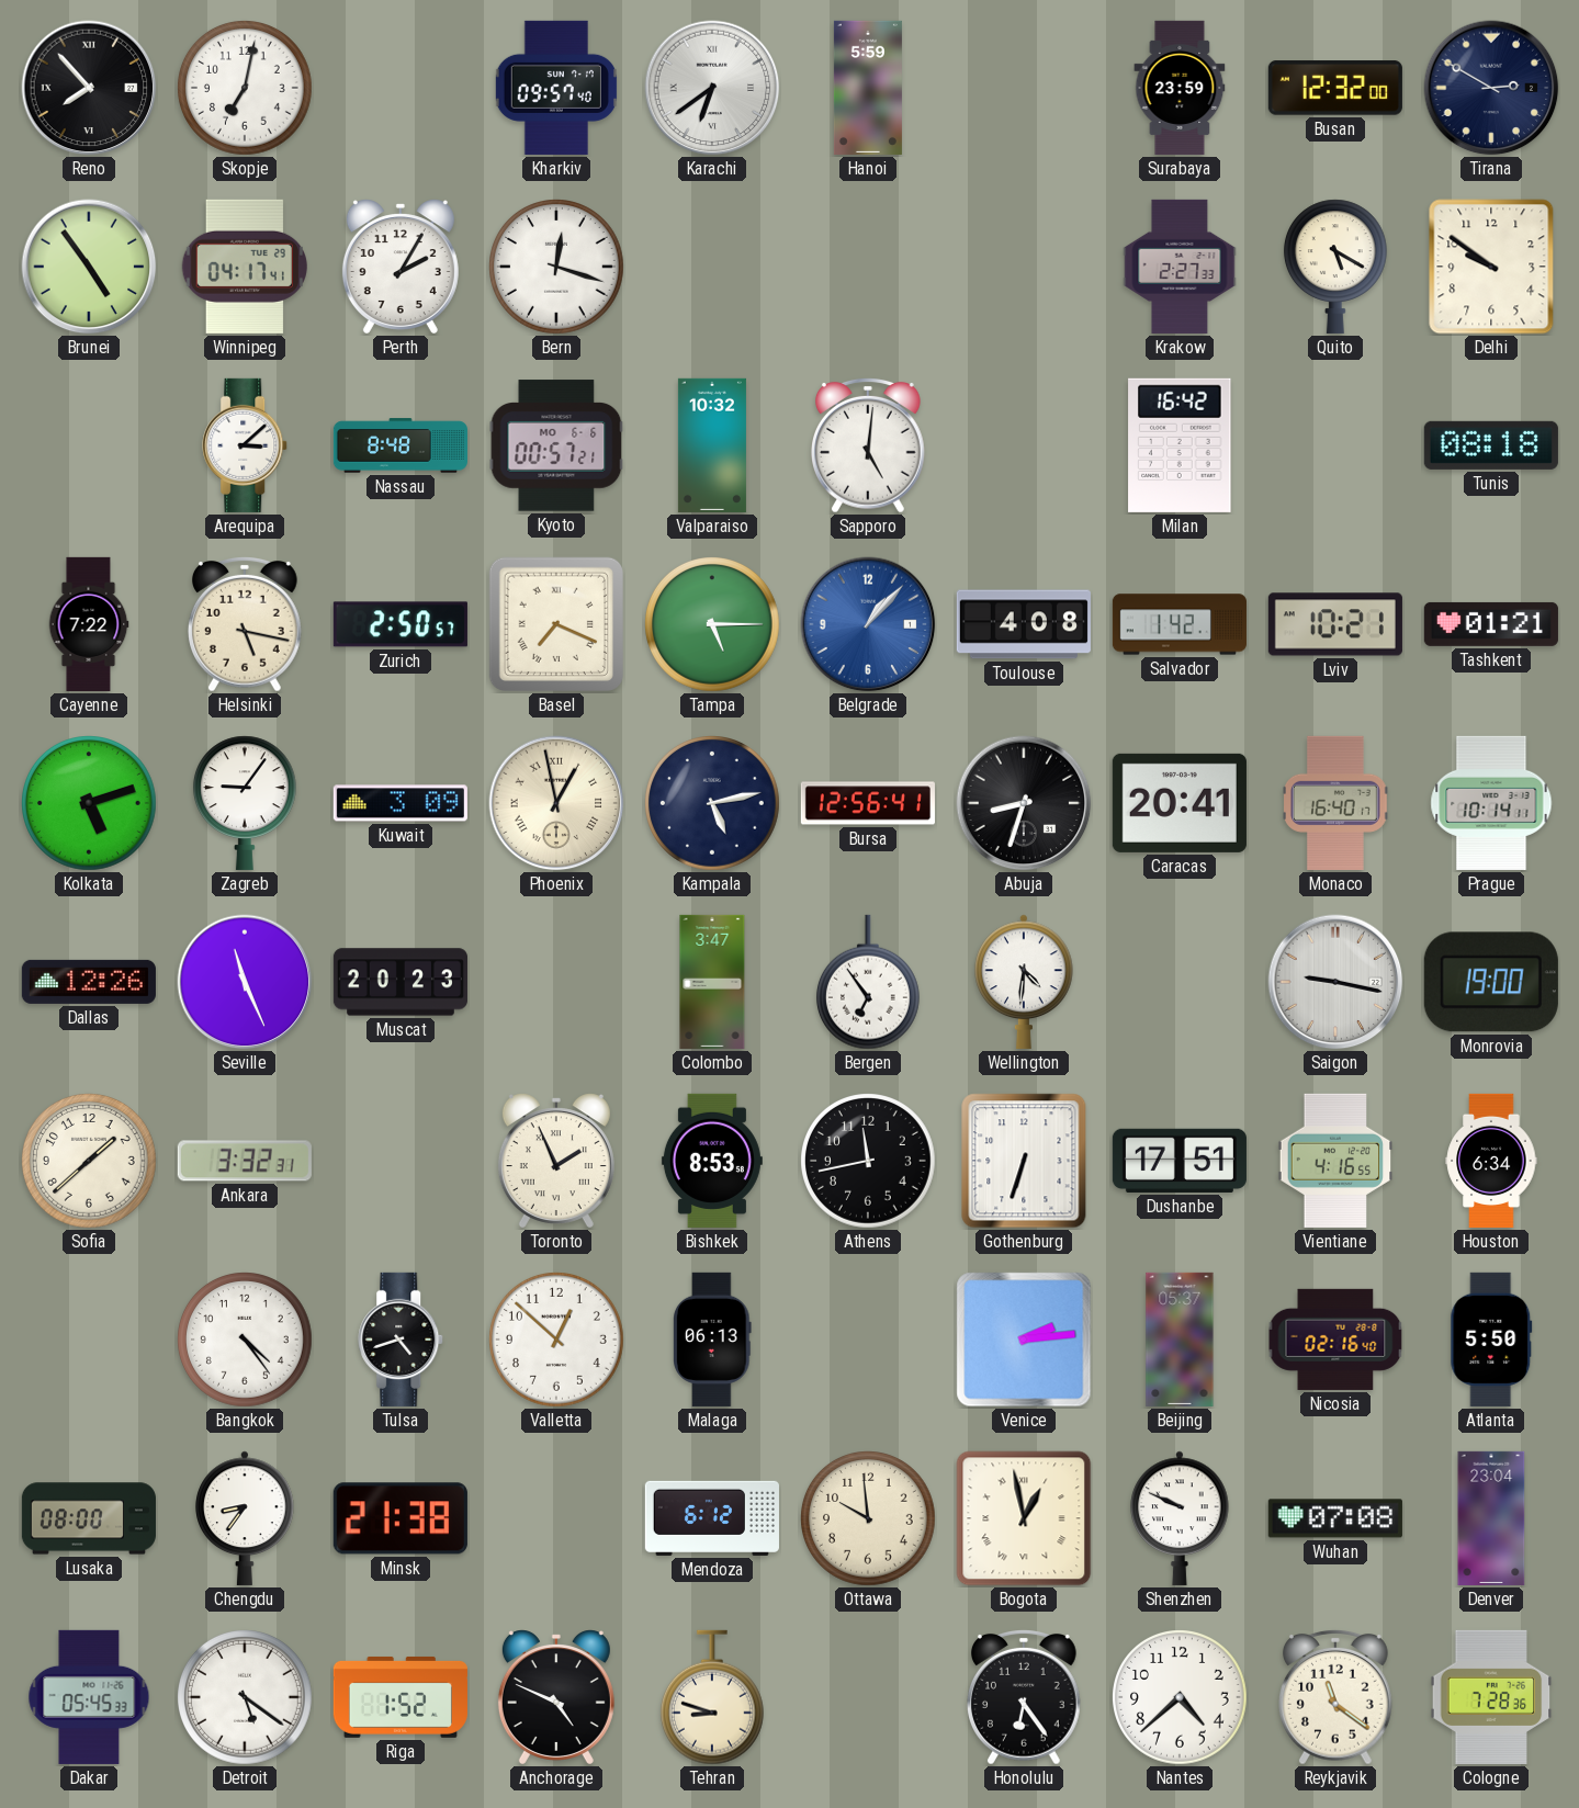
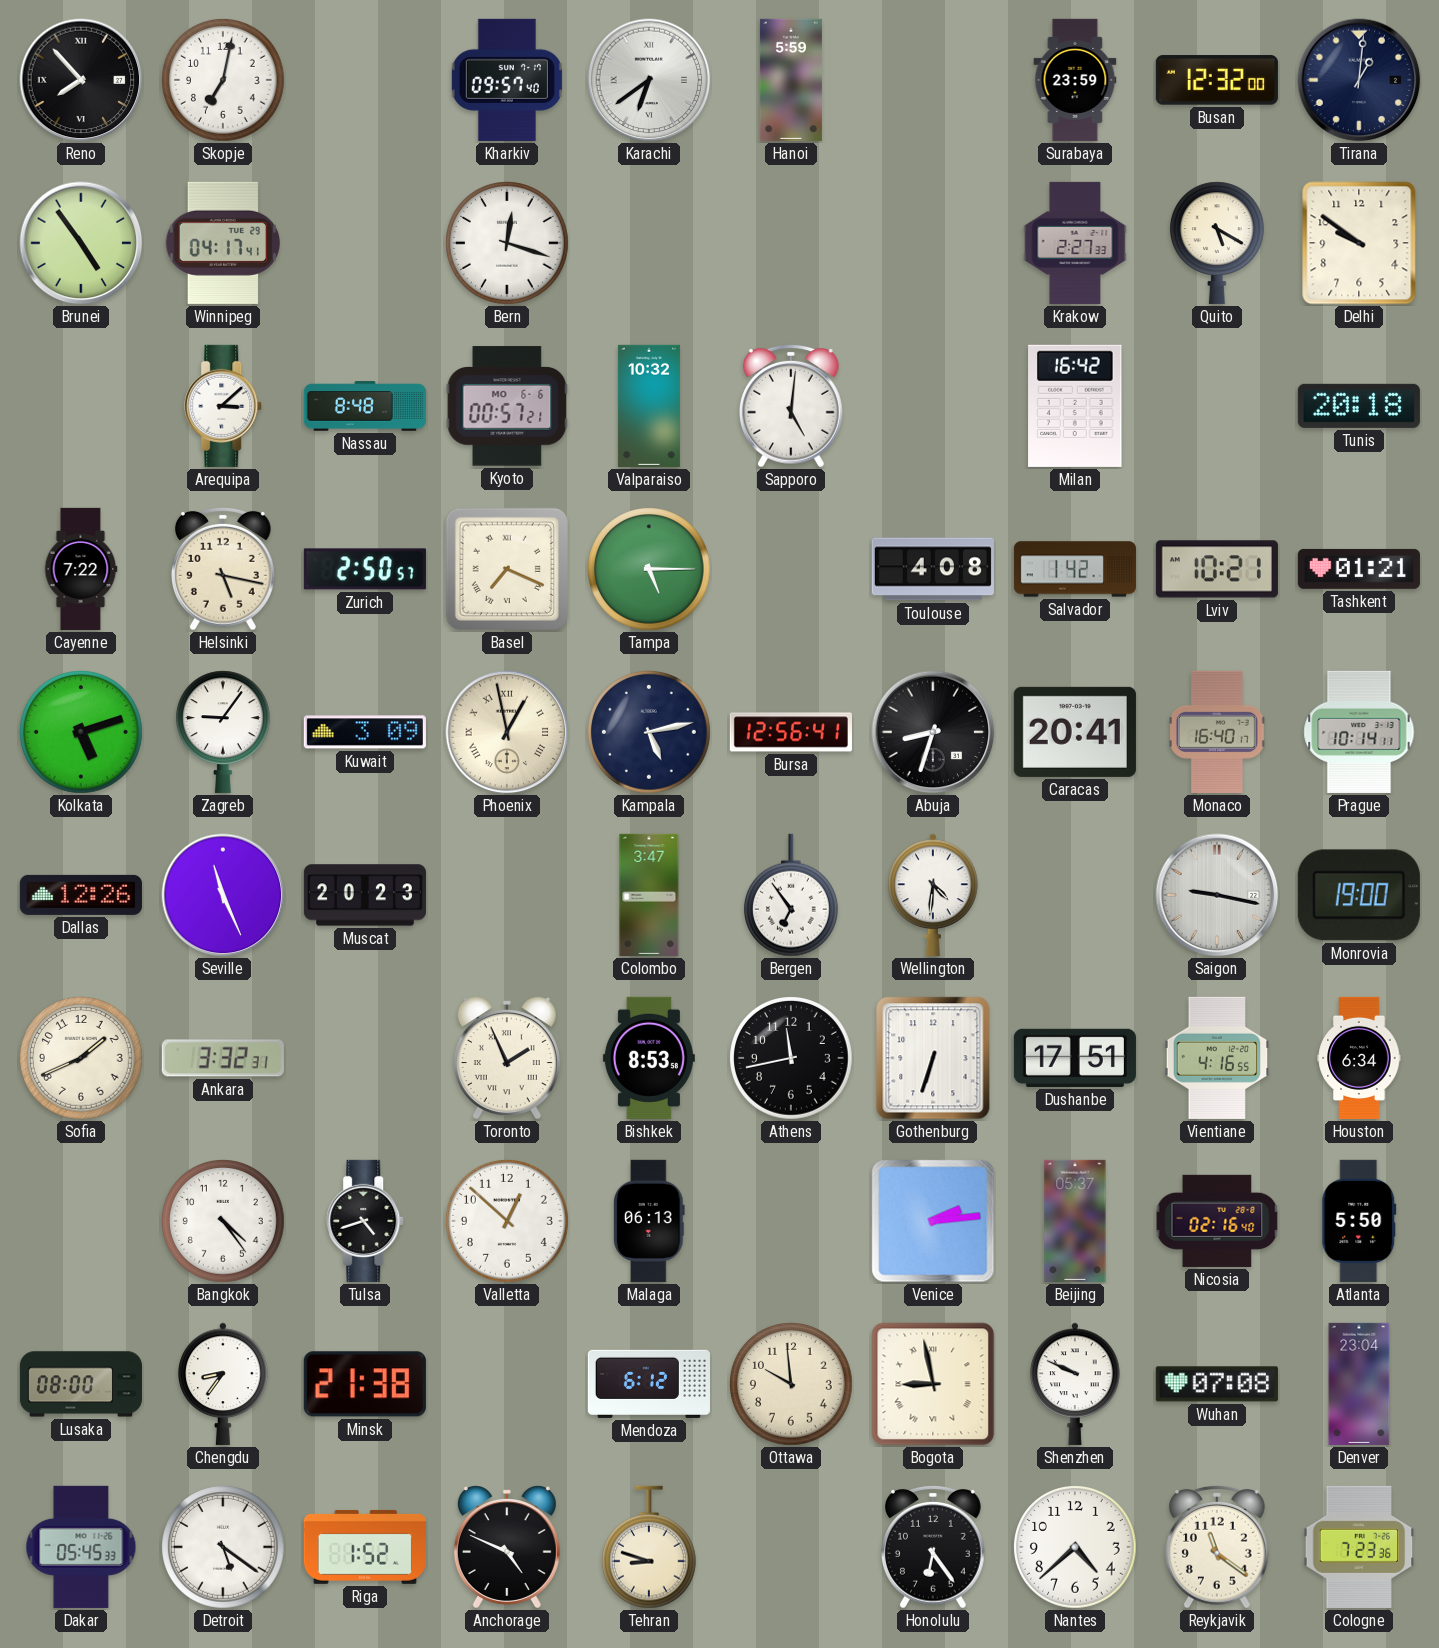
Tirana: 2:50 -> 1:01
Perth: 2:05 -> none
Tunis: 08:18 -> 20:18
Belgrade: 1:07 -> none
Sofia: 1:38 -> 1:41
Bogota: 12:58 -> 8:58
Cologne: 7:28 -> 7:23
